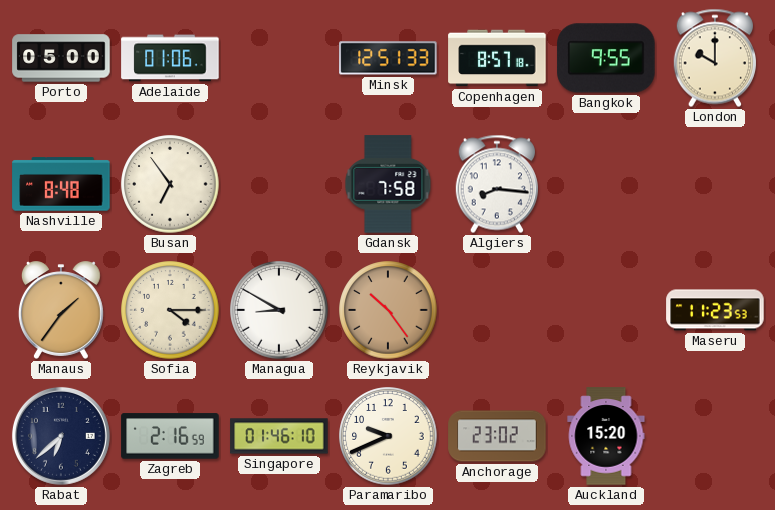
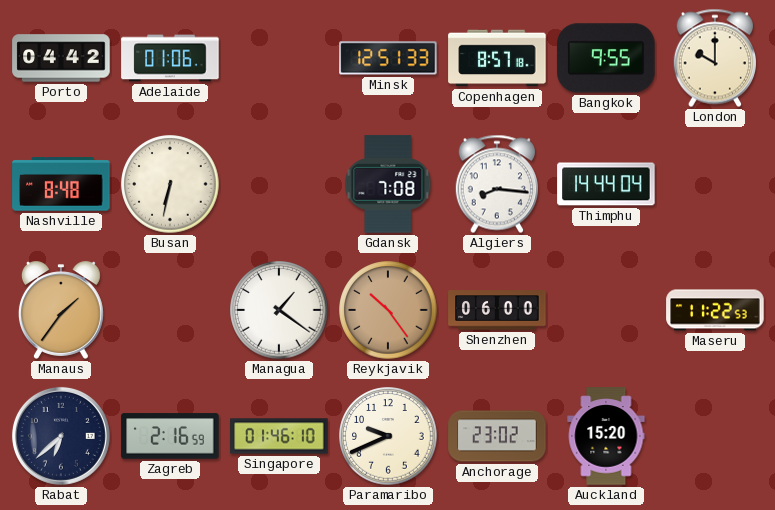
Porto: 05:00 -> 04:42
Busan: 6:54 -> 6:32
Gdansk: 7:58 -> 7:08
Thimphu: none -> 14:44
Sofia: 4:15 -> none
Managua: 8:50 -> 1:21
Shenzhen: none -> 06:00
Maseru: 11:23 -> 11:22
